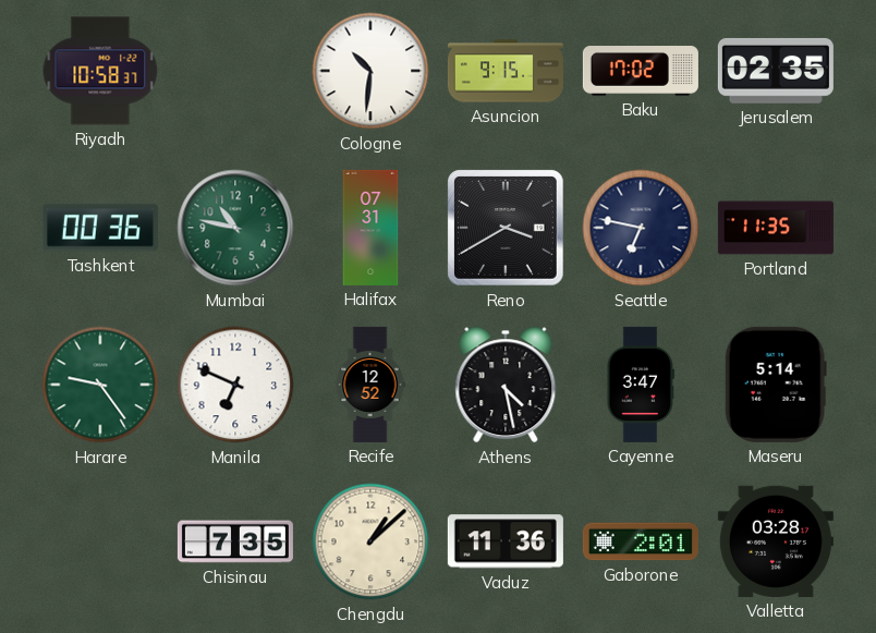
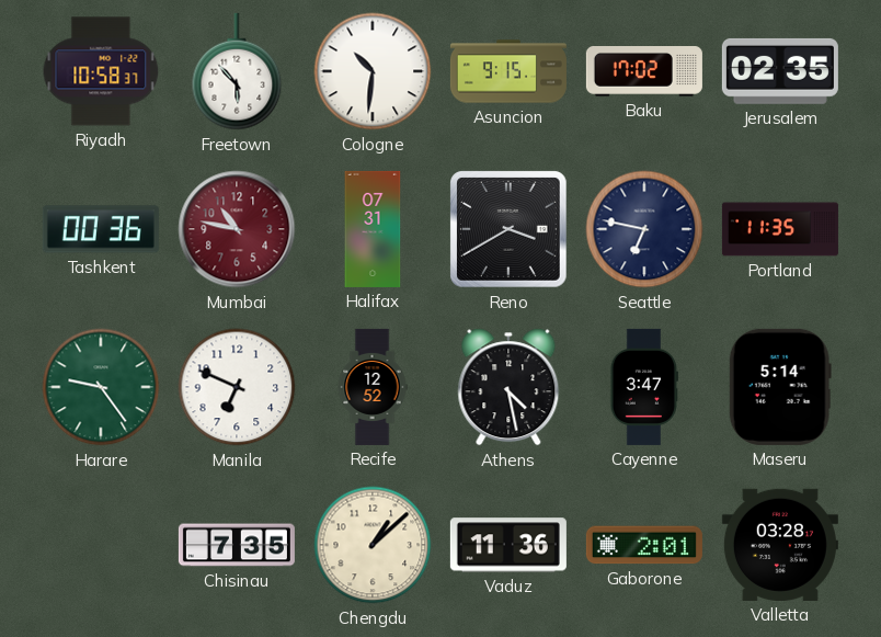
Freetown: none -> 5:53
Mumbai dial: green -> burgundy
